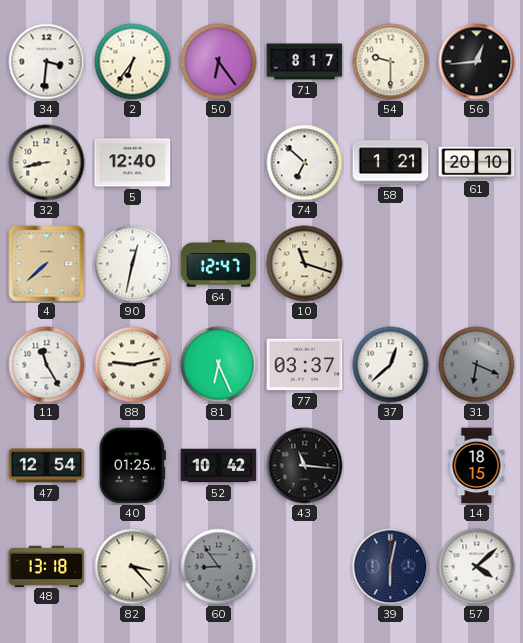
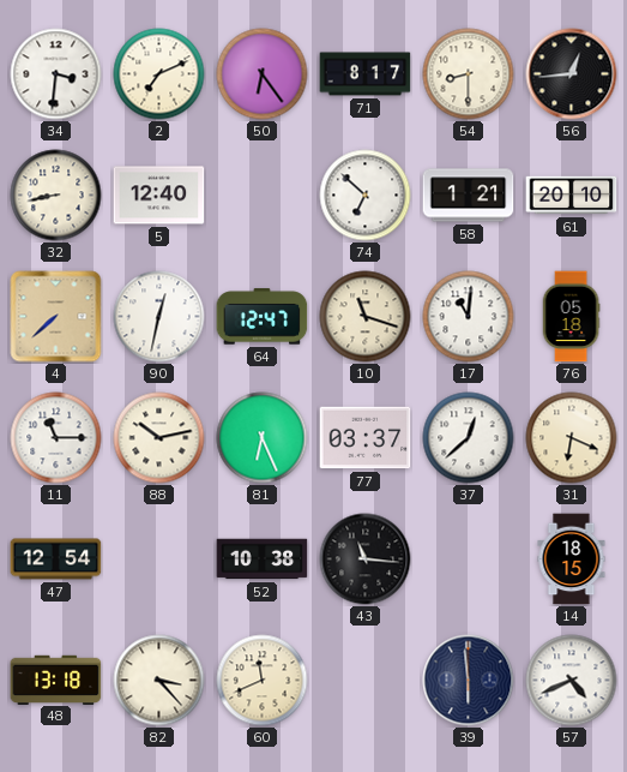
2: 6:36 -> 7:11
54: 9:30 -> 8:30
17: none -> 11:01
76: none -> 05:18
11: 11:25 -> 11:15
88: 9:13 -> 10:13
31 dial: grey -> cream
40: 01:25 -> none
52: 10:42 -> 10:38
60: 8:54 -> 11:41
60 dial: grey -> cream
39: 6:02 -> 5:59
57: 4:08 -> 4:41
